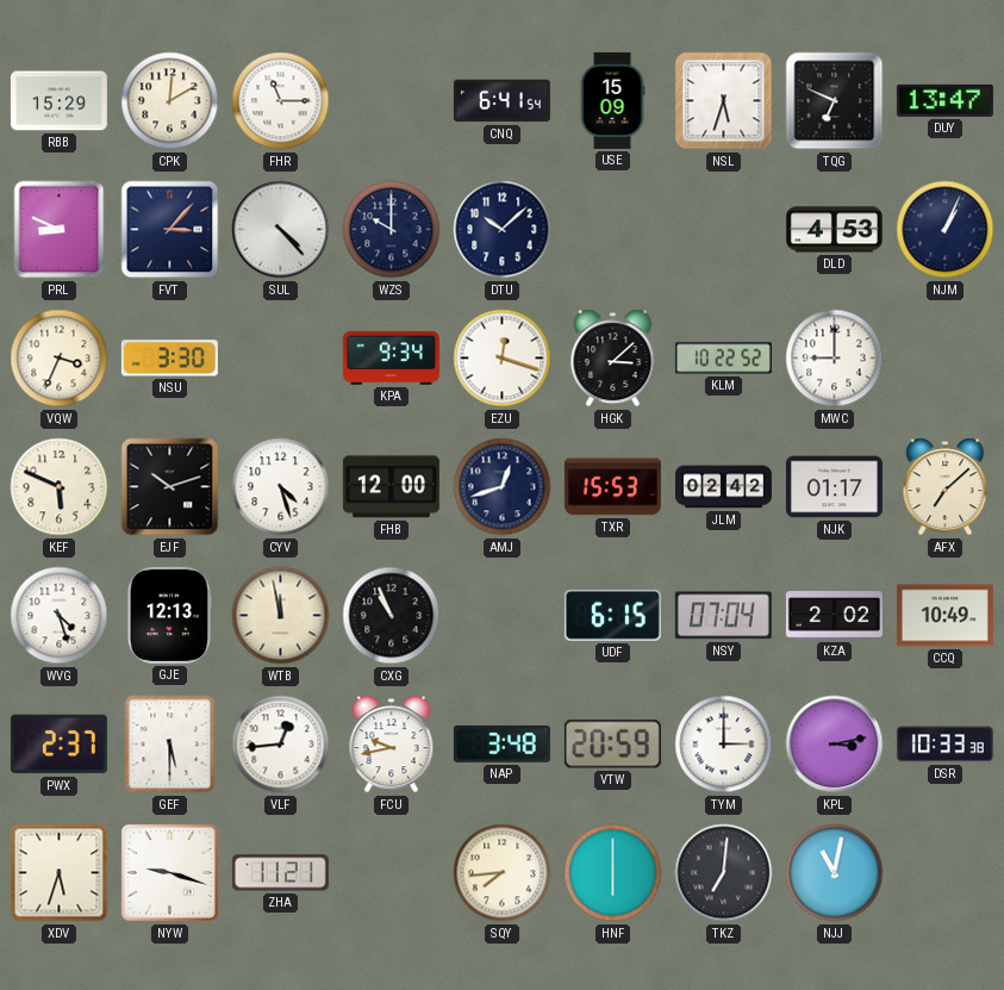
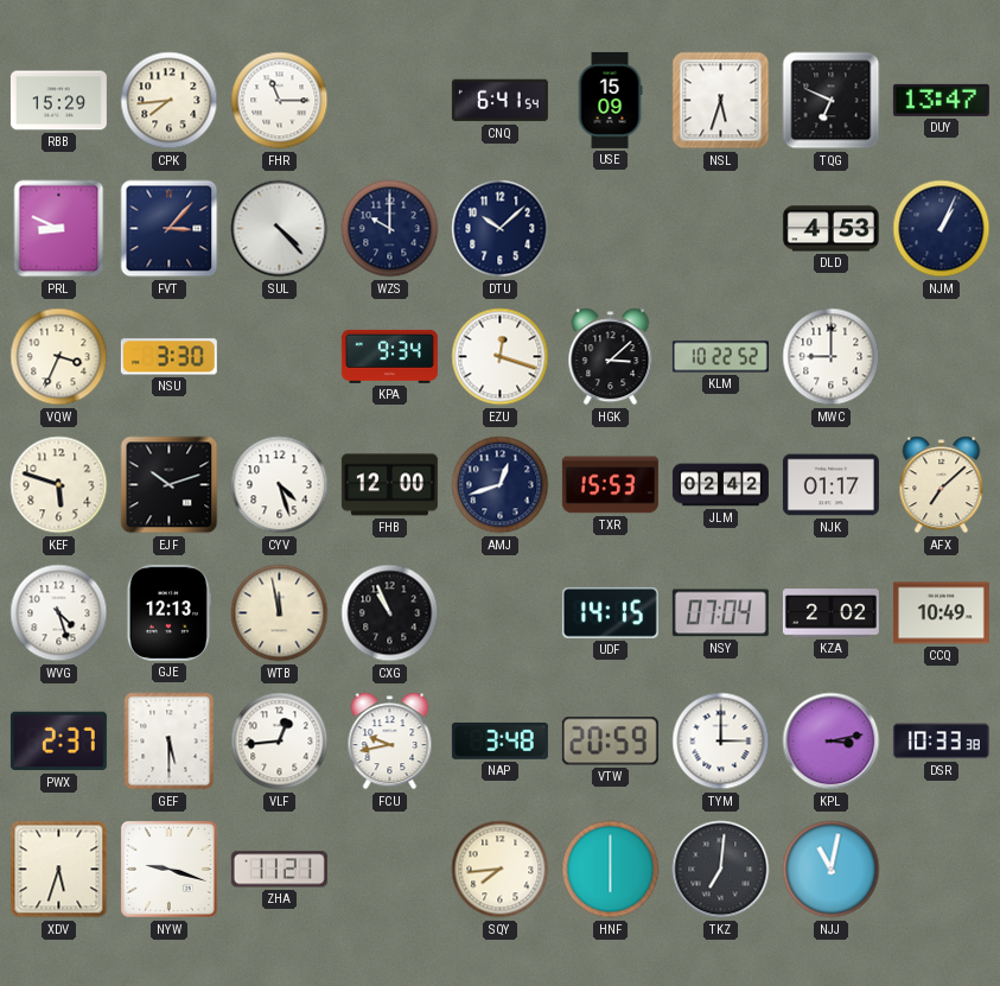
CPK: 12:10 -> 7:44
KEF: 5:49 -> 5:48
UDF: 6:15 -> 14:15
